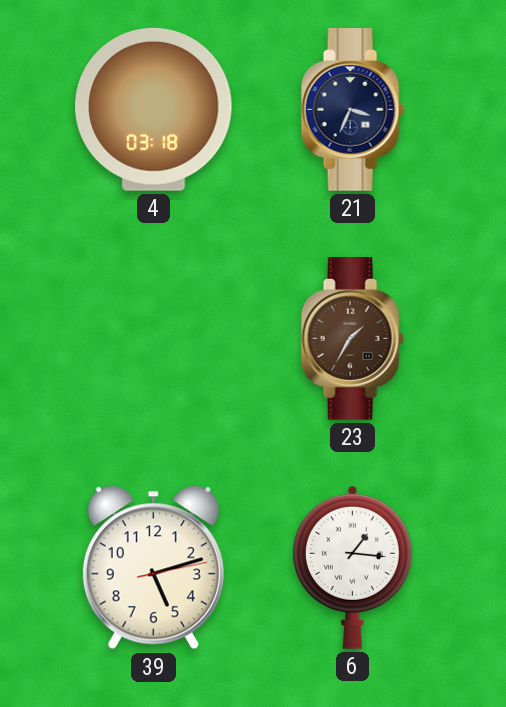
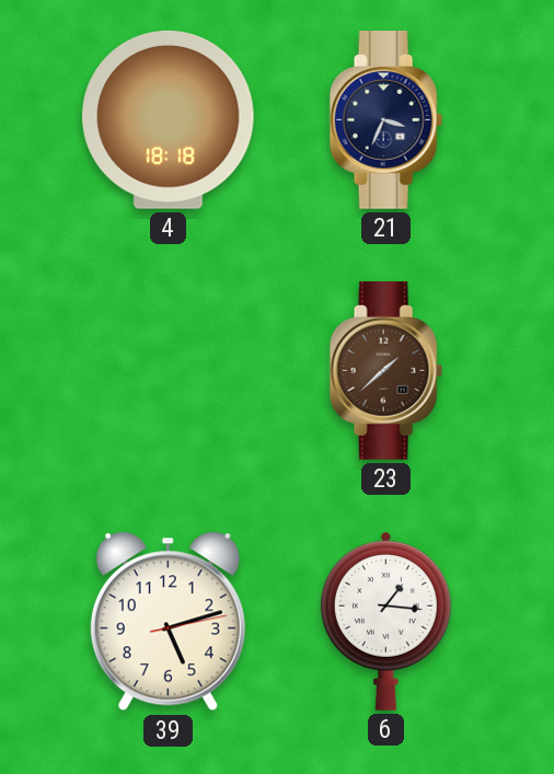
4: 03:18 -> 18:18
23: 1:35 -> 1:38
